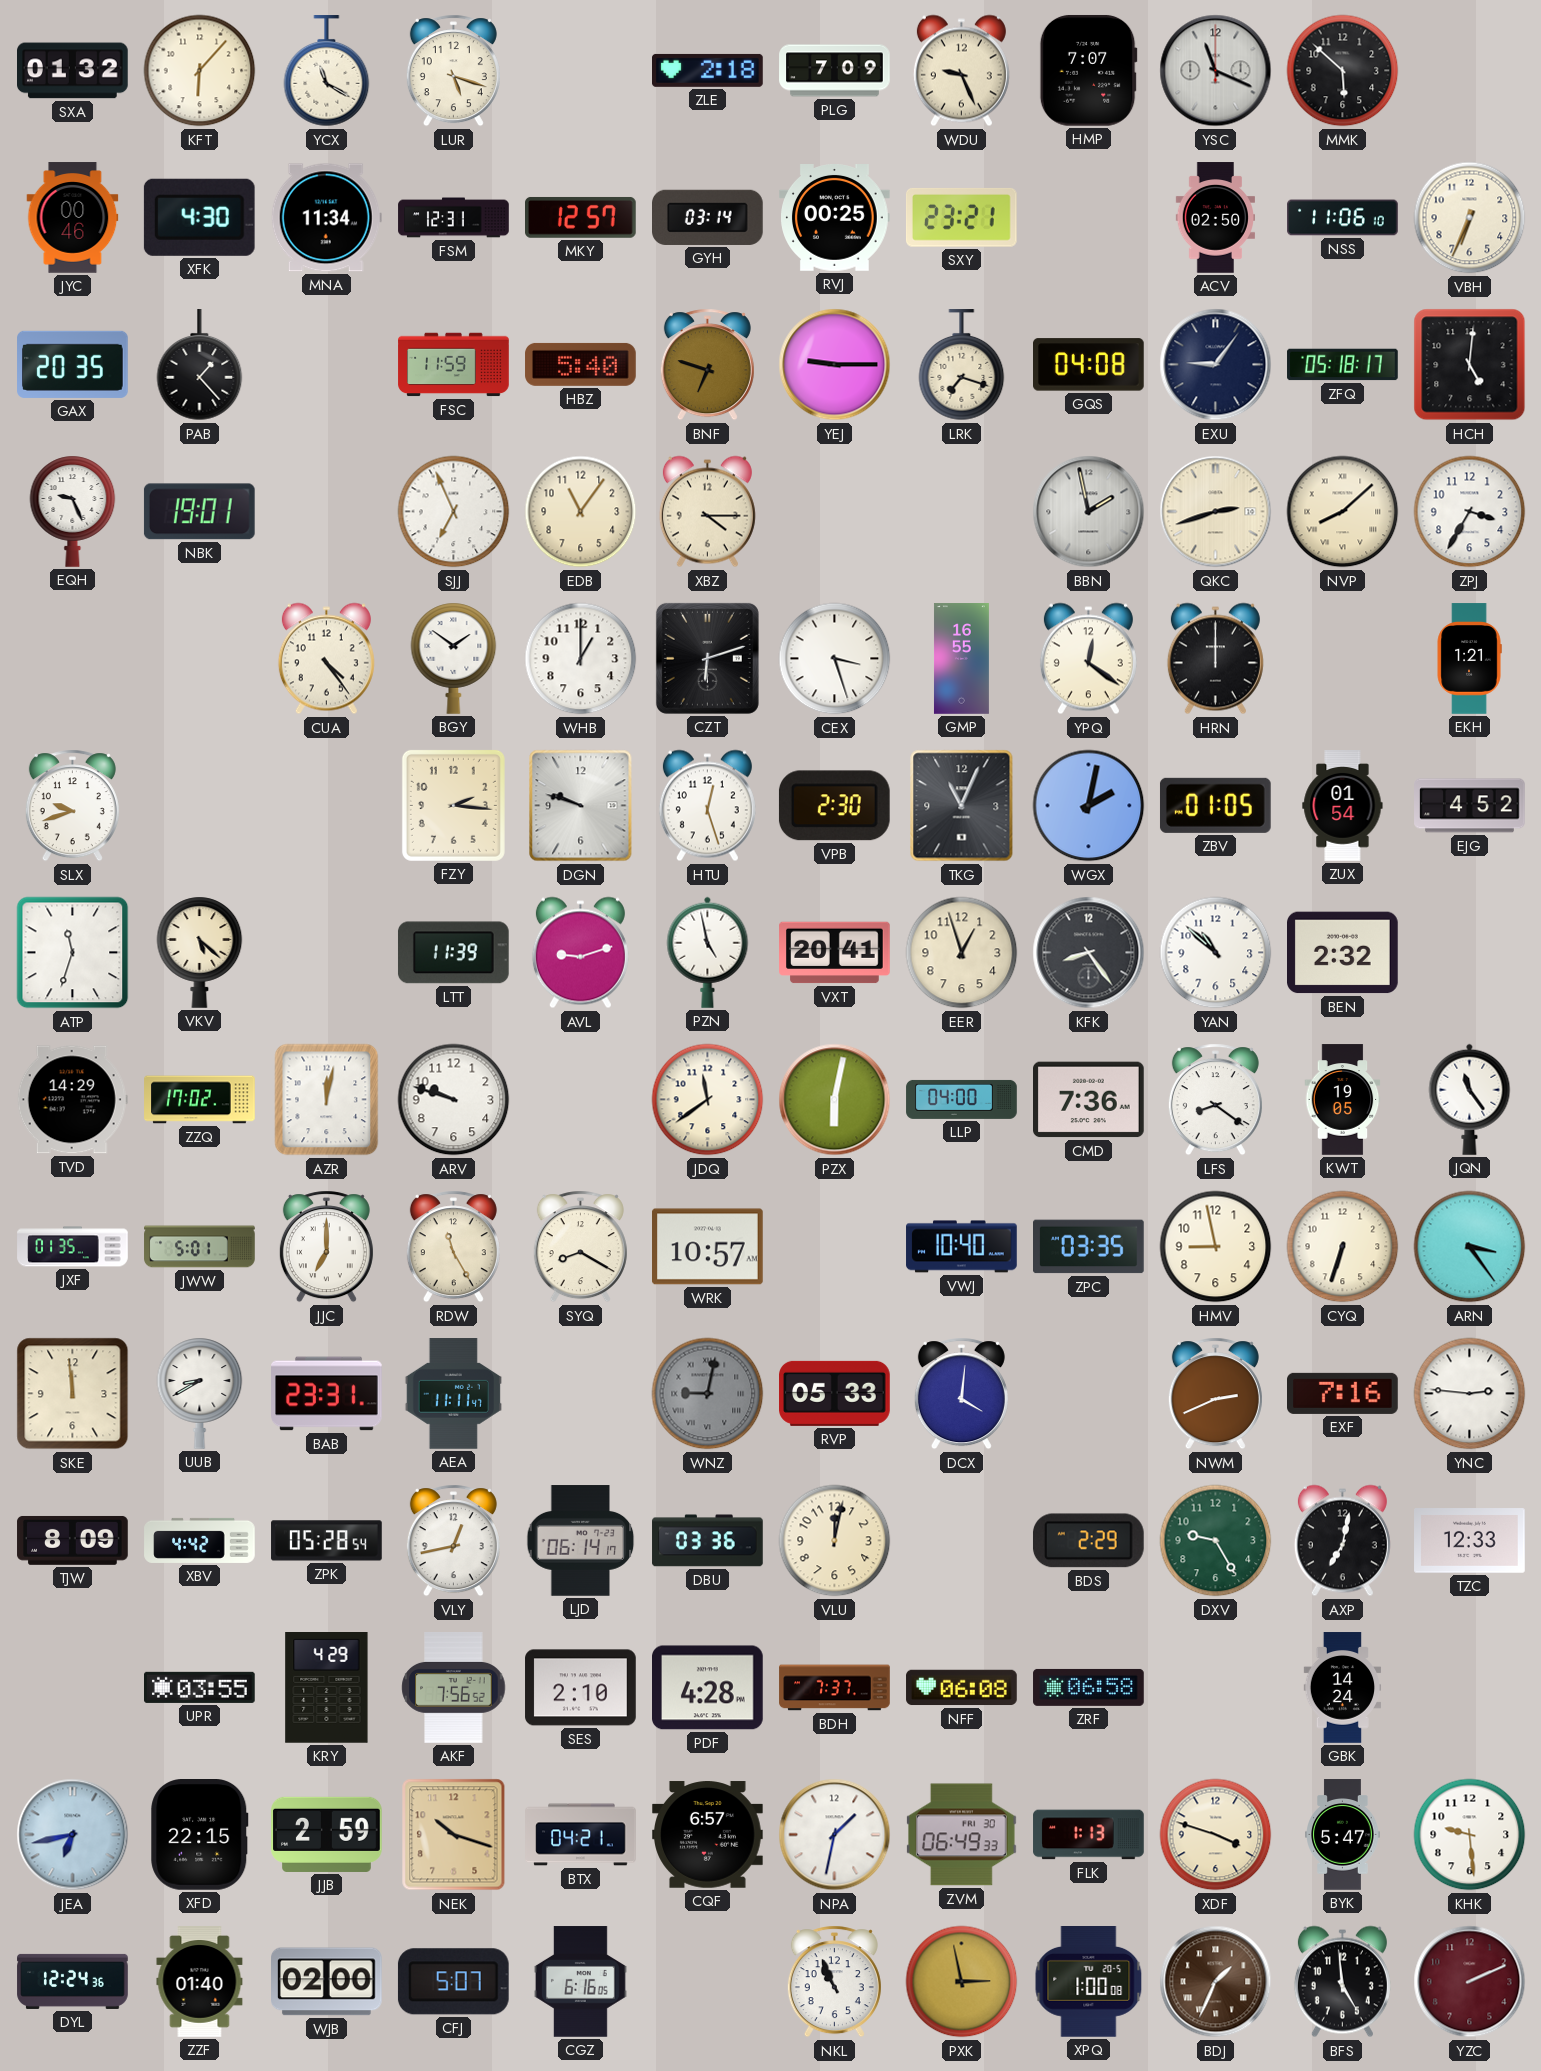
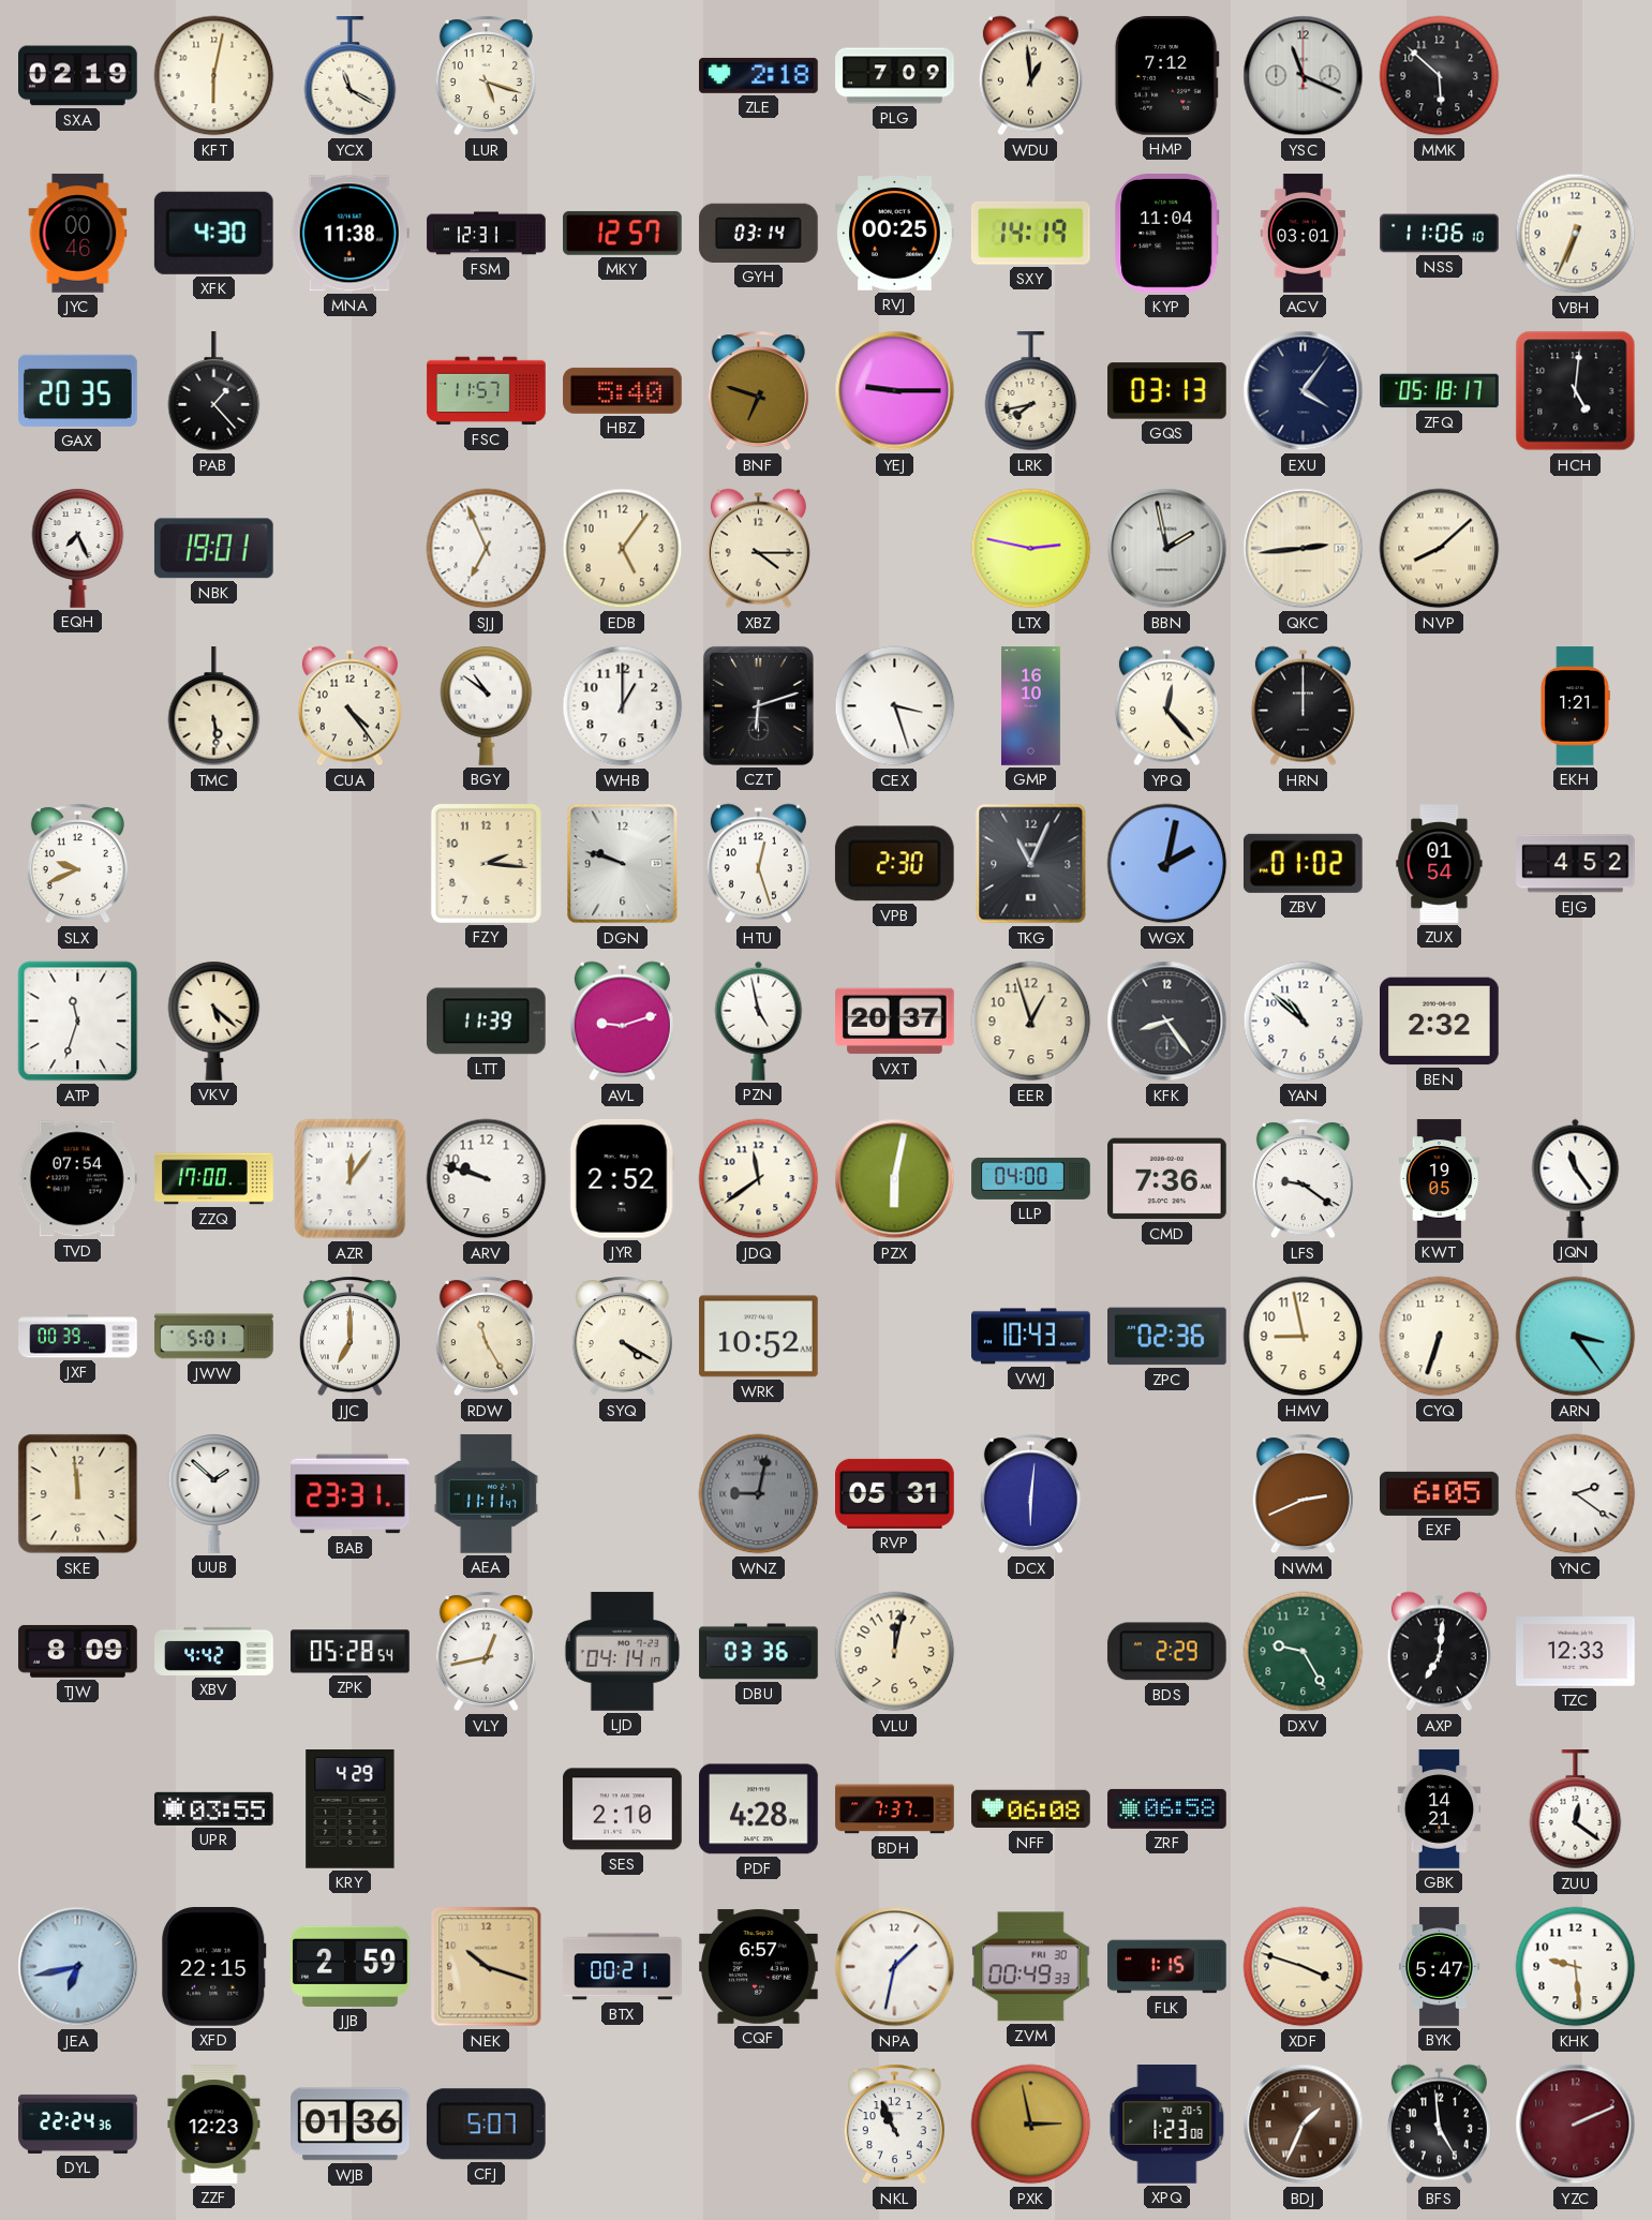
SXA: 01:32 -> 02:19
KFT: 6:07 -> 6:02
WDU: 9:26 -> 12:59
HMP: 7:07 -> 7:12
MNA: 11:34 -> 11:38
SXY: 23:21 -> 14:19
KYP: none -> 11:04
ACV: 02:50 -> 03:01
FSC: 11:59 -> 11:57
LRK: 7:18 -> 7:43
GQS: 04:08 -> 03:13
EXU: 9:06 -> 4:06
EQH: 9:26 -> 7:26
EDB: 11:06 -> 5:06
LTX: none -> 2:47
QKC: 2:42 -> 2:44
ZPJ: 3:35 -> none
TMC: none -> 5:29
BGY: 1:51 -> 10:51
GMP: 16:55 -> 16:10
YPQ: 12:21 -> 12:23
SLX: 9:42 -> 9:41
ZBV: 01:05 -> 01:02
VXT: 20:41 -> 20:37
TVD: 14:29 -> 07:54
ZZQ: 17:02 -> 17:00
AZR: 12:02 -> 12:06
JYR: none -> 2:52
LFS: 8:21 -> 9:21
JXF: 01:35 -> 00:39
SYQ: 8:20 -> 4:20
WRK: 10:57 -> 10:52
VWJ: 10:40 -> 10:43
ZPC: 03:35 -> 02:36
UUB: 8:40 -> 1:52
RVP: 05:33 -> 05:31
DCX: 4:01 -> 6:01
EXF: 7:16 -> 6:05
YNC: 2:46 -> 2:21
LJD: 06:14 -> 04:14
AXP: 7:02 -> 7:01
AKF: 7:56 -> none
GBK: 14:24 -> 14:21
ZUU: none -> 12:21
BTX: 04:21 -> 00:21
ZVM: 06:49 -> 00:49
FLK: 1:13 -> 1:15
DYL: 12:24 -> 22:24
ZZF: 01:40 -> 12:23
WJB: 02:00 -> 01:36
CGZ: 6:16 -> none
XPQ: 1:00 -> 1:23
